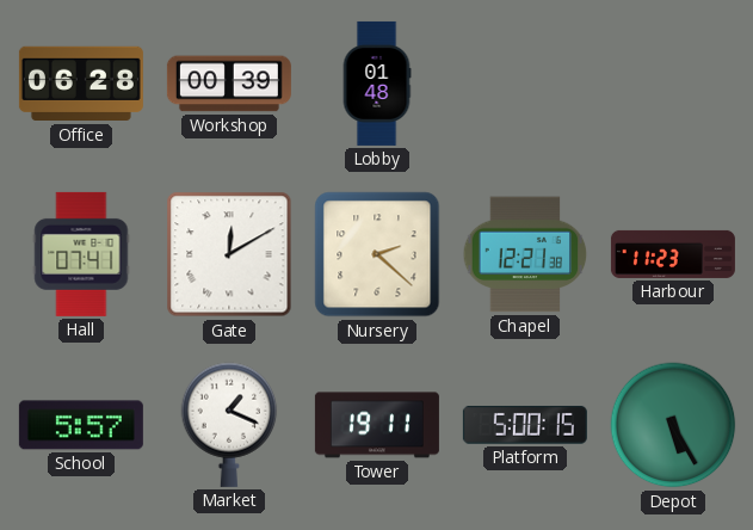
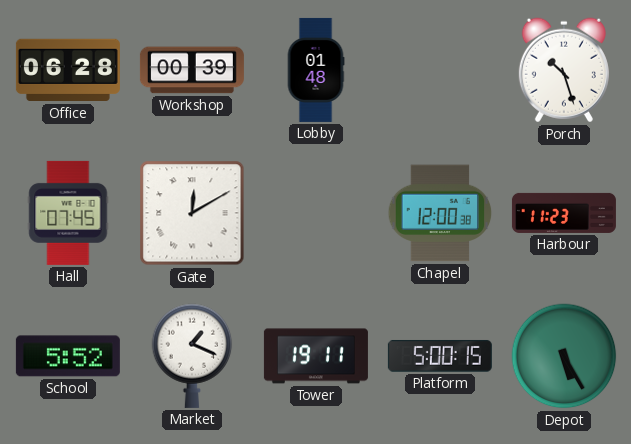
Porch: none -> 10:27
Hall: 07:41 -> 07:45
Nursery: 2:22 -> none
Chapel: 12:21 -> 12:00
School: 5:57 -> 5:52
